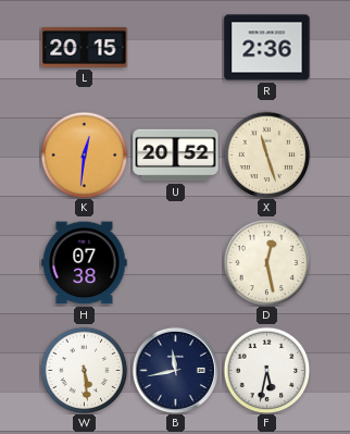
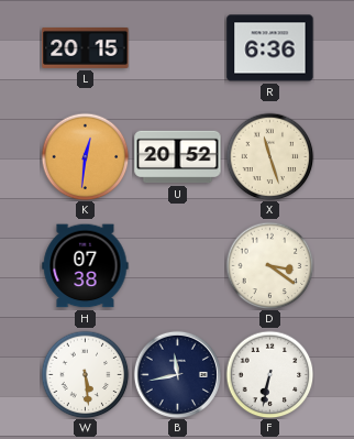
R: 2:36 -> 6:36
D: 12:28 -> 3:21
F: 5:32 -> 6:32
